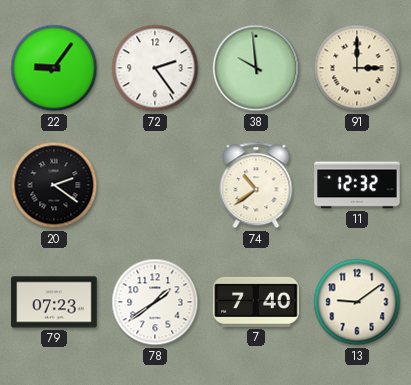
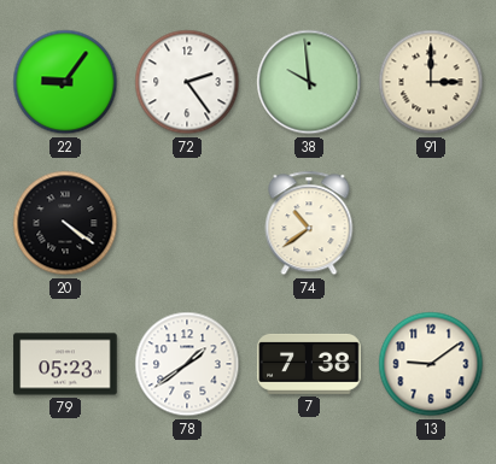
20: 2:21 -> 4:21
11: 12:32 -> none
79: 07:23 -> 05:23
7: 7:40 -> 7:38
